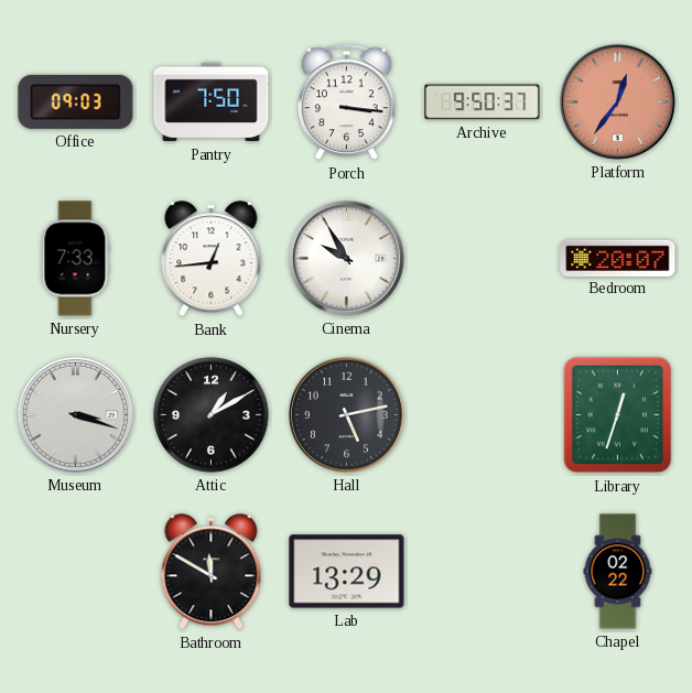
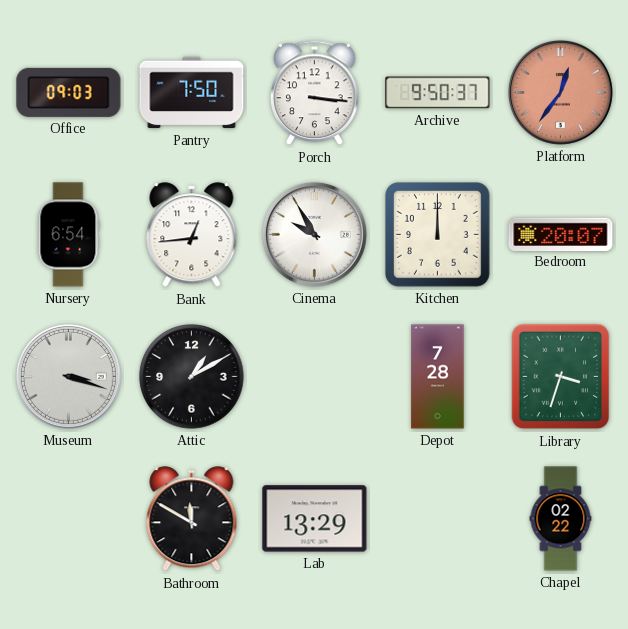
Nursery: 7:33 -> 6:54
Kitchen: none -> 12:00
Hall: 5:13 -> none
Depot: none -> 7:28
Library: 12:33 -> 3:33
